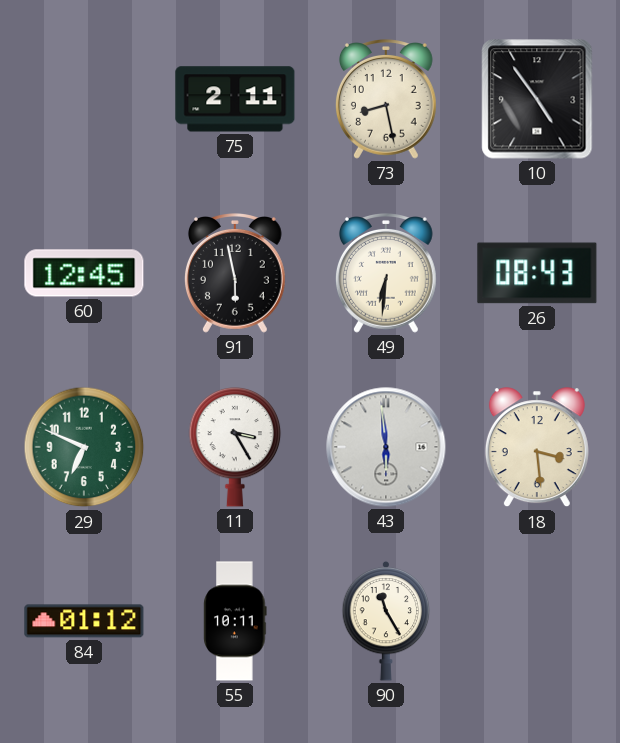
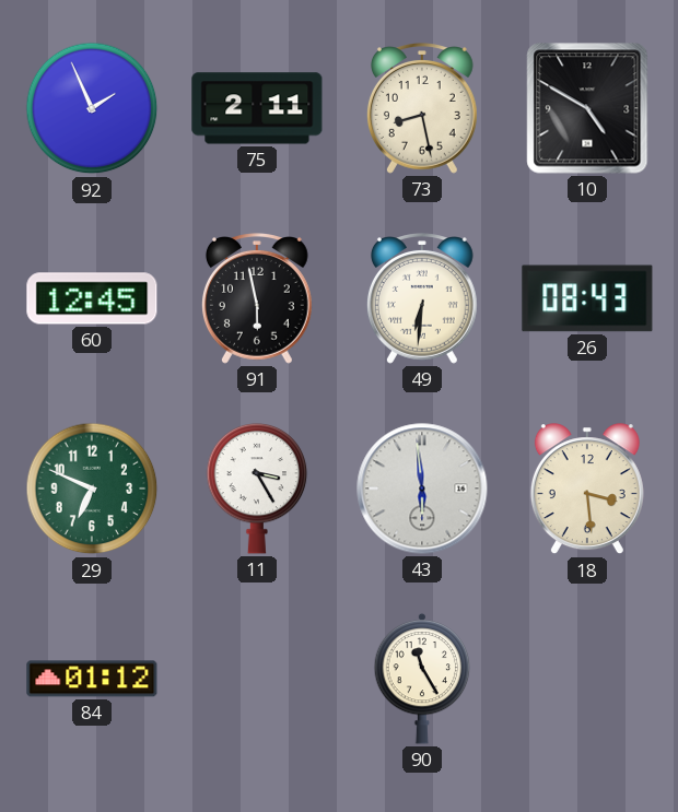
92: none -> 1:56
10: 4:54 -> 4:50
55: 10:11 -> none
